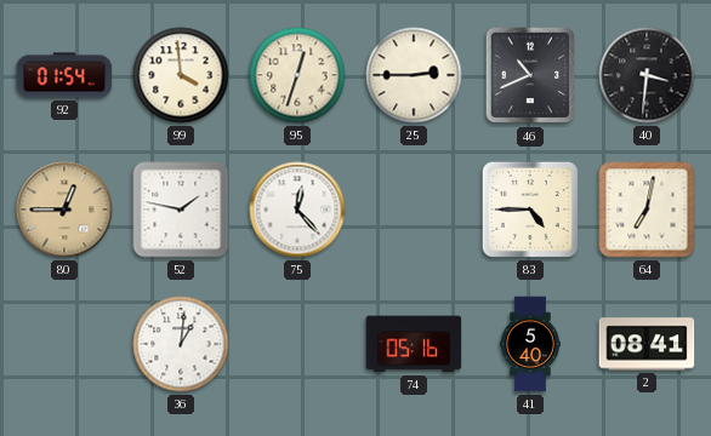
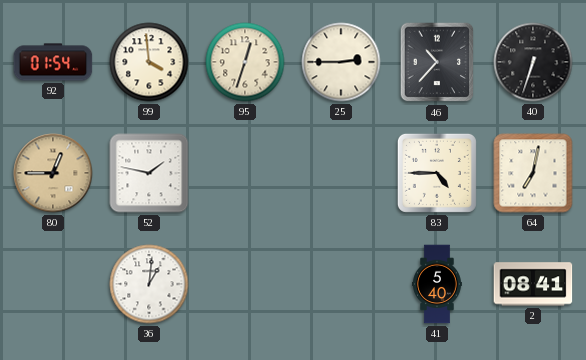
46: 10:41 -> 10:37
40: 3:31 -> 6:33
75: 12:23 -> none
74: 05:16 -> none
